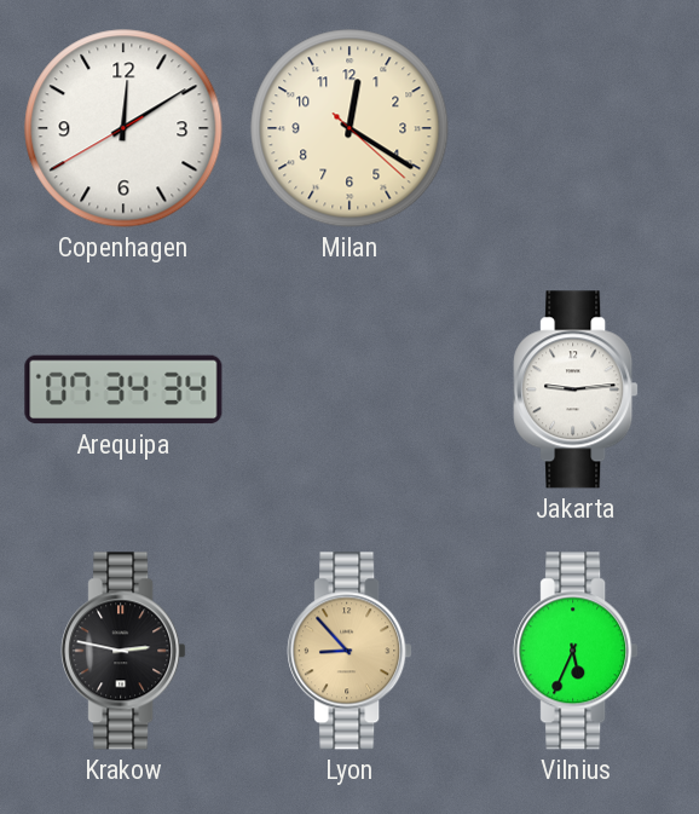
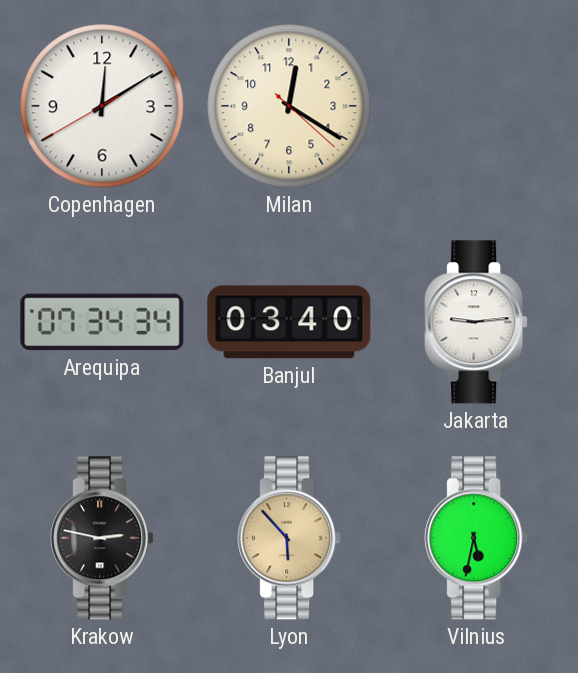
Banjul: none -> 03:40
Lyon: 8:53 -> 5:53
Vilnius: 5:34 -> 5:32
